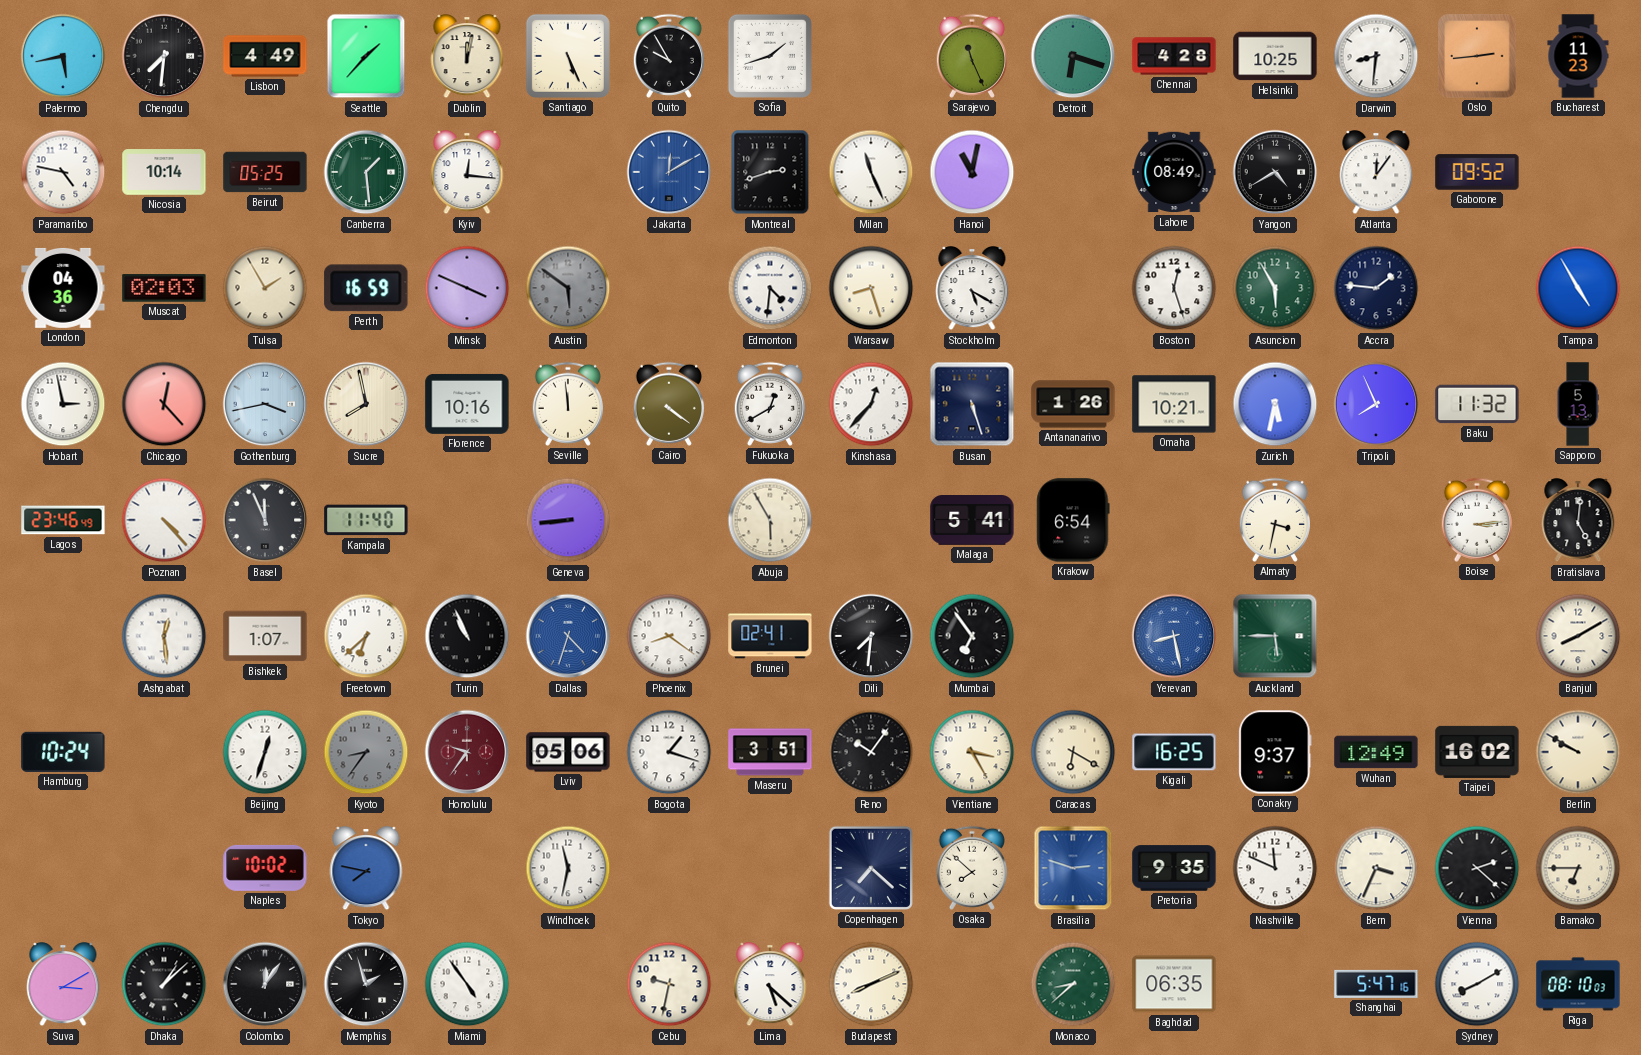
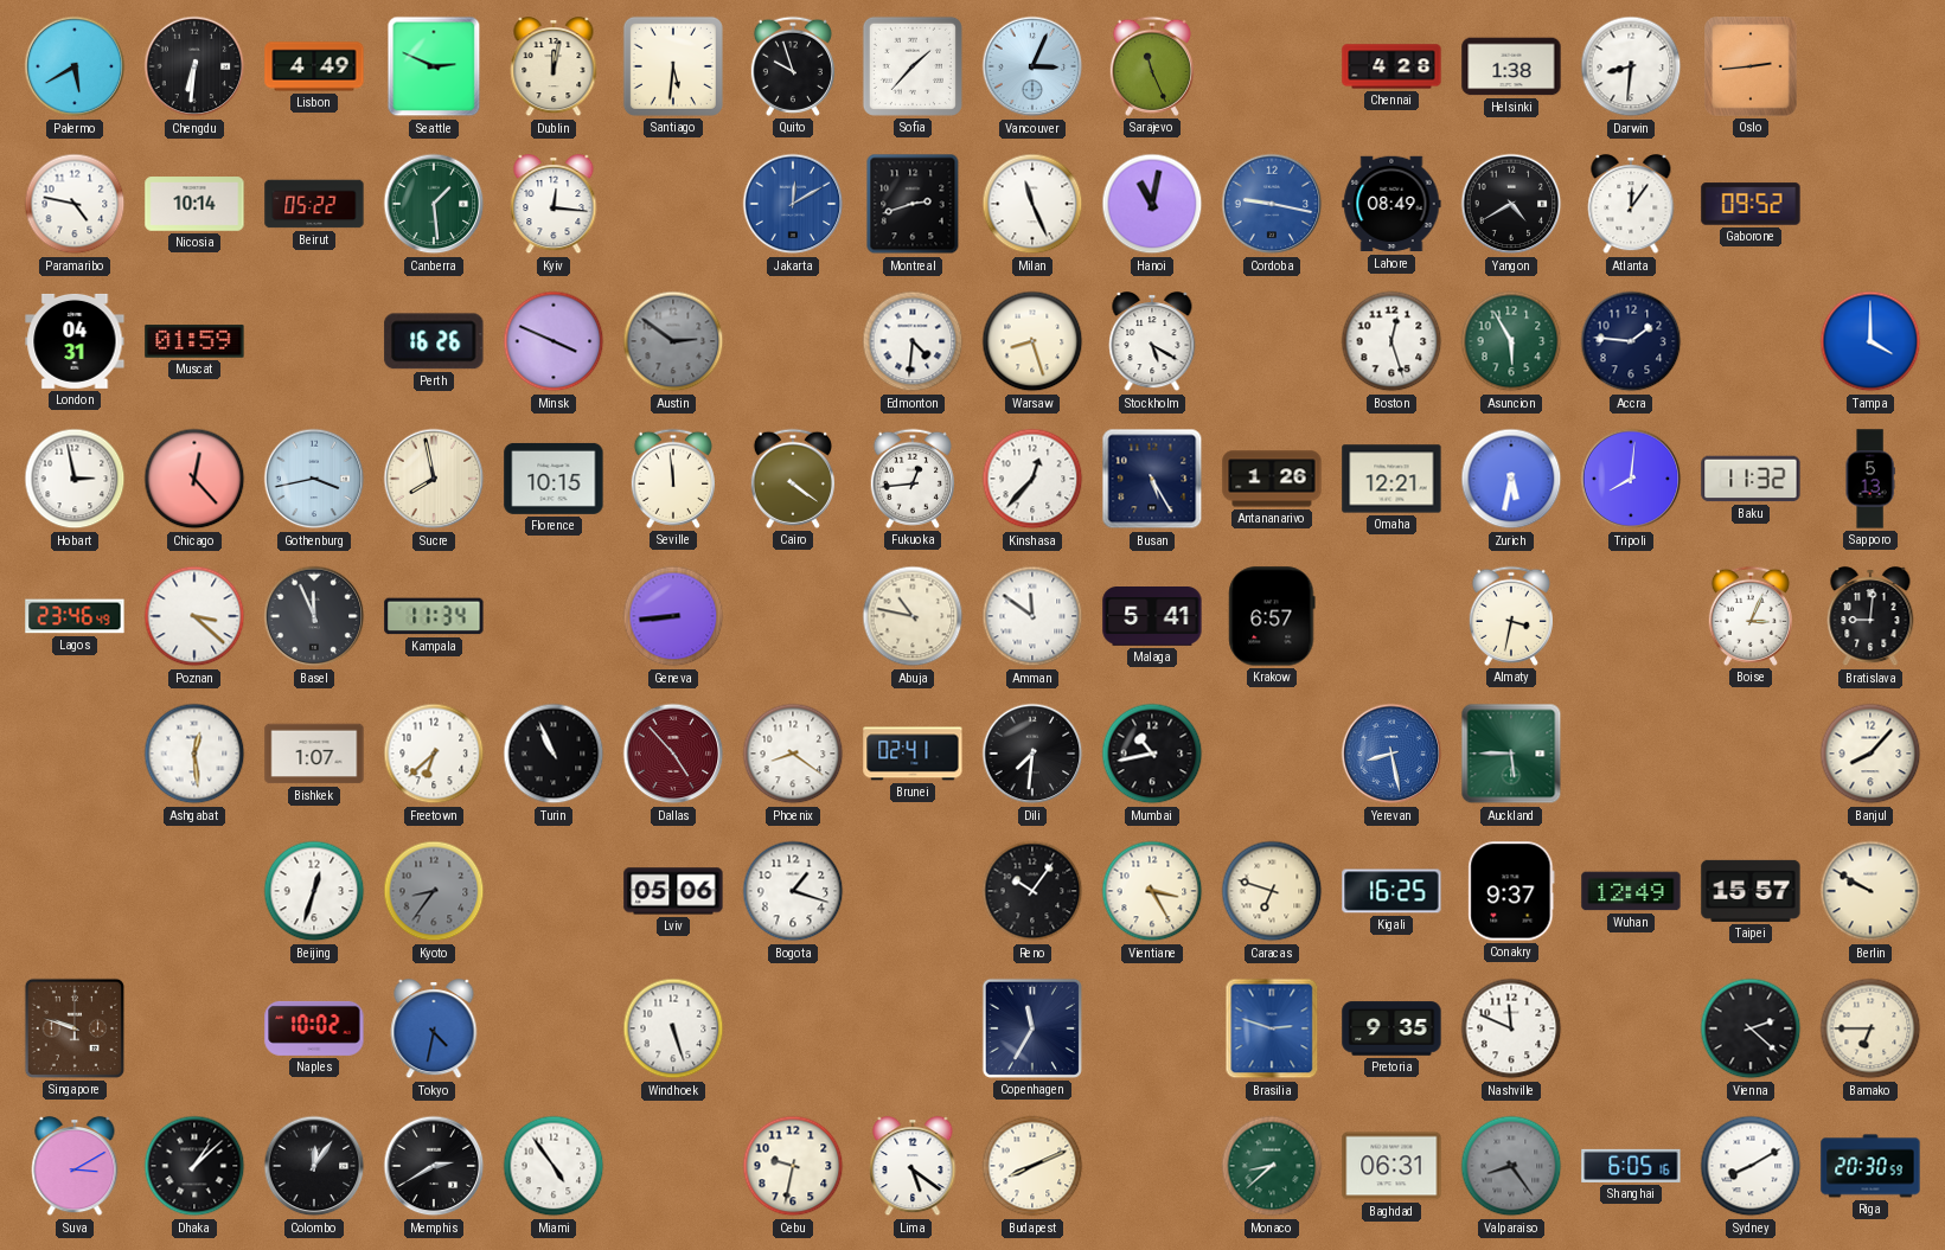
Palermo: 5:43 -> 5:40
Chengdu: 7:31 -> 6:31
Seattle: 1:37 -> 2:49
Santiago: 5:26 -> 5:31
Quito: 9:55 -> 9:57
Sofia: 1:42 -> 1:37
Vancouver: none -> 3:04
Detroit: 6:18 -> none
Helsinki: 10:25 -> 1:38
Bucharest: 11:23 -> none
Beirut: 05:25 -> 05:22
Cordoba: none -> 9:17
London: 04:36 -> 04:31
Muscat: 02:03 -> 01:59
Tulsa: 1:55 -> none
Perth: 16:59 -> 16:26
Austin: 5:51 -> 2:51
Tampa: 4:55 -> 4:00
Florence: 10:16 -> 10:15
Fukuoka: 12:40 -> 12:44
Busan: 5:27 -> 5:25
Omaha: 10:21 -> 12:21
Tripoli: 7:56 -> 8:01
Poznan: 4:23 -> 3:22
Kampala: 11:40 -> 11:34
Abuja: 5:55 -> 10:47
Amman: none -> 11:51
Krakow: 6:54 -> 6:57
Boise: 3:14 -> 3:04
Bratislava: 5:01 -> 9:01
Dallas: 4:33 -> 4:53
Dallas dial: blue -> burgundy
Mumbai: 6:54 -> 10:43
Banjul: 8:10 -> 8:07
Hamburg: 10:24 -> none
Honolulu: 9:36 -> none
Maseru: 3:51 -> none
Caracas: 6:20 -> 6:48
Taipei: 16:02 -> 15:57
Singapore: none -> 9:48
Tokyo: 7:47 -> 4:32
Windhoek: 11:32 -> 5:27
Copenhagen: 7:22 -> 11:35
Osaka: 7:52 -> none
Bern: 3:34 -> none
Memphis: 1:57 -> 2:40
Lima: 5:22 -> 5:21
Baghdad: 06:35 -> 06:31
Valparaiso: none -> 8:24
Shanghai: 5:47 -> 6:05
Riga: 08:10 -> 20:30
